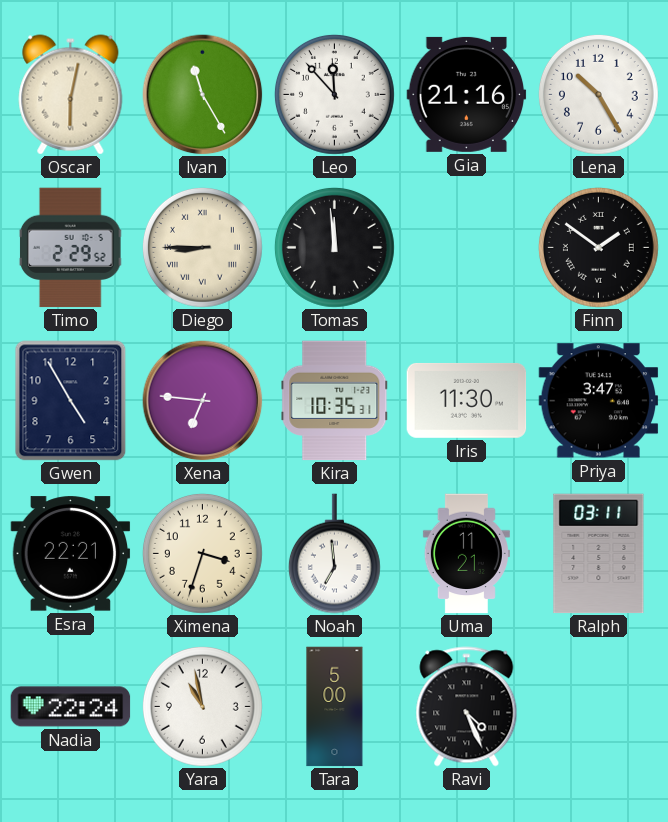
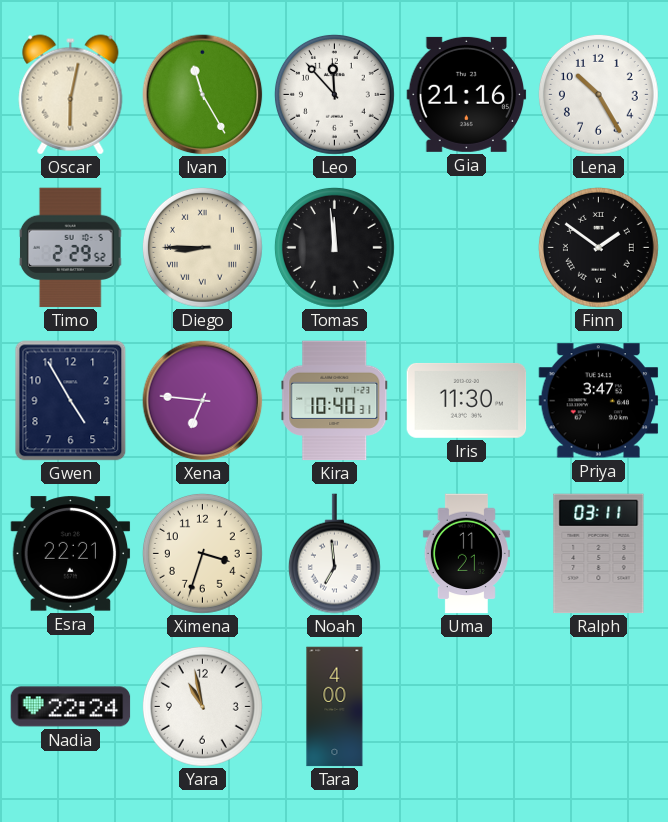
Kira: 10:35 -> 10:40
Tara: 5:00 -> 4:00
Ravi: 4:26 -> none
